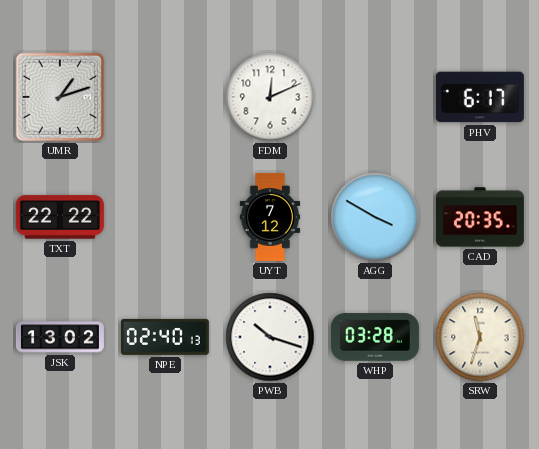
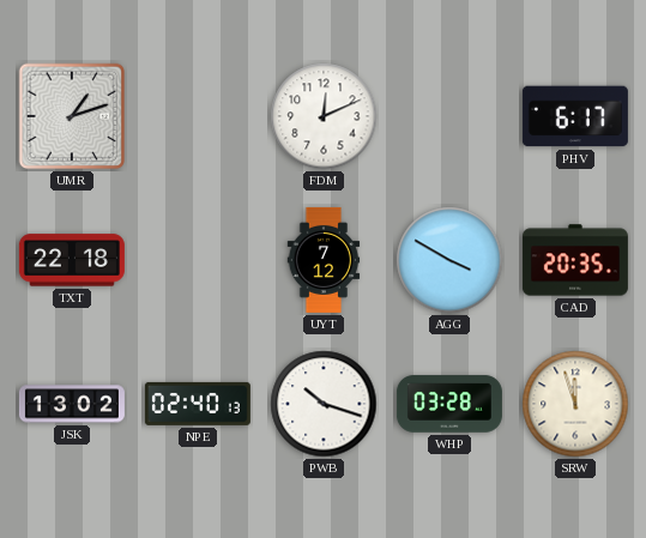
TXT: 22:22 -> 22:18
SRW: 11:33 -> 11:57
